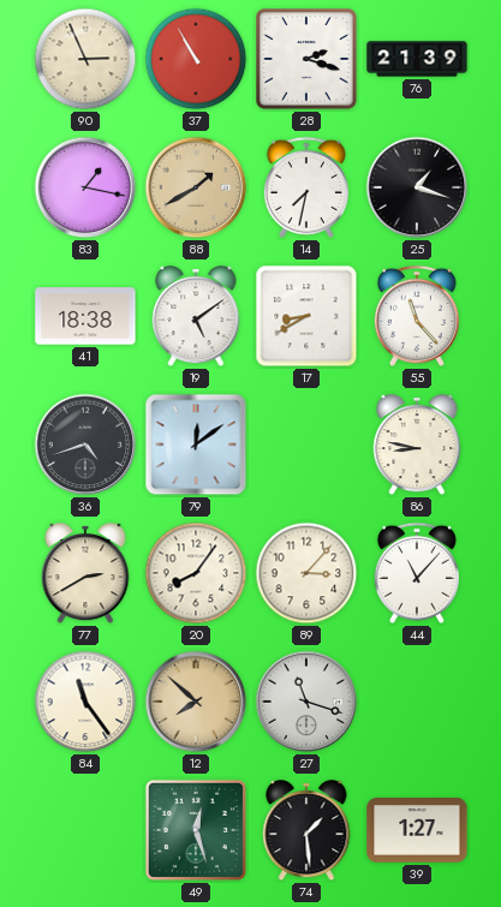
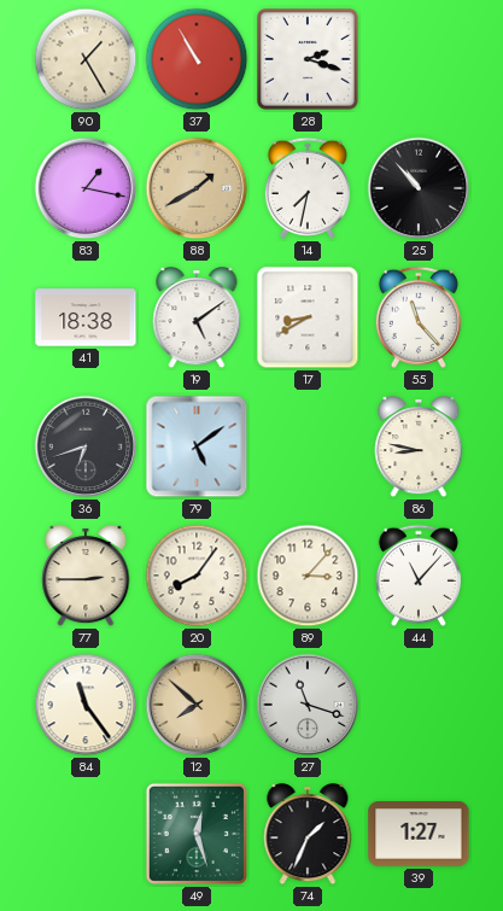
90: 2:56 -> 1:25
76: 21:39 -> none
25: 1:18 -> 10:53
36: 4:42 -> 6:42
79: 12:09 -> 5:09
77: 2:40 -> 2:45
74: 1:29 -> 1:34
